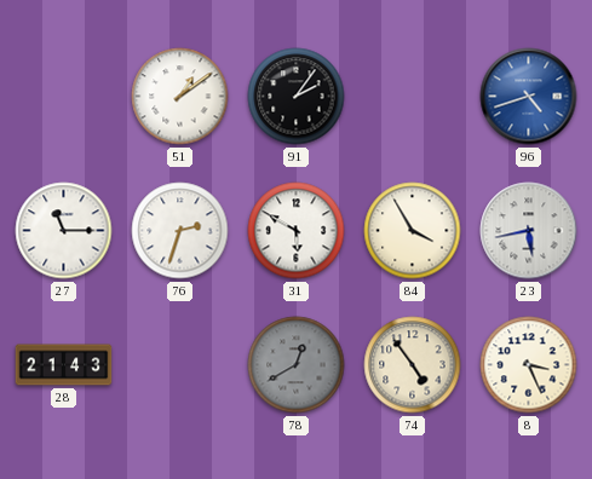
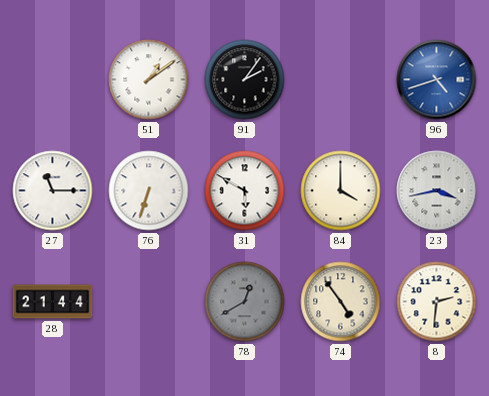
76: 2:33 -> 6:33
84: 3:55 -> 4:00
23: 5:43 -> 3:43
28: 21:43 -> 21:44
8: 3:26 -> 2:31
